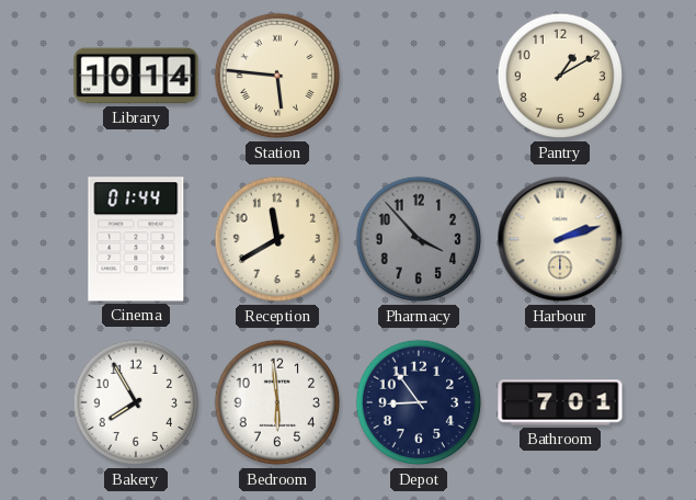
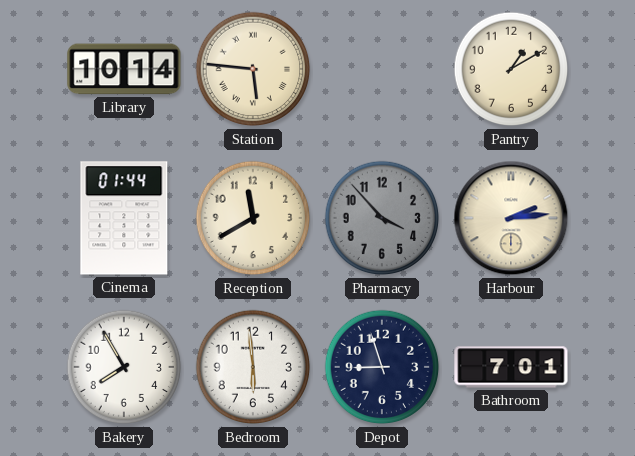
Harbour: 2:12 -> 2:14
Depot: 8:54 -> 8:57
